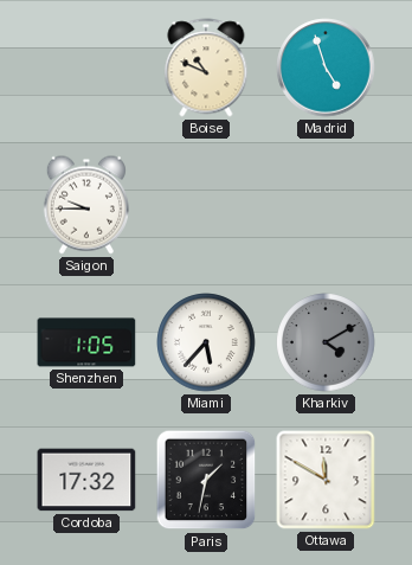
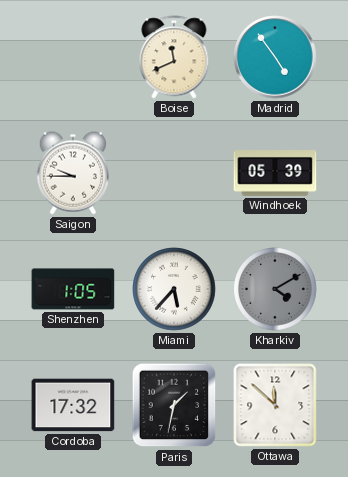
Boise: 10:49 -> 11:41
Madrid: 4:57 -> 4:54
Windhoek: none -> 05:39
Ottawa: 11:50 -> 11:52
